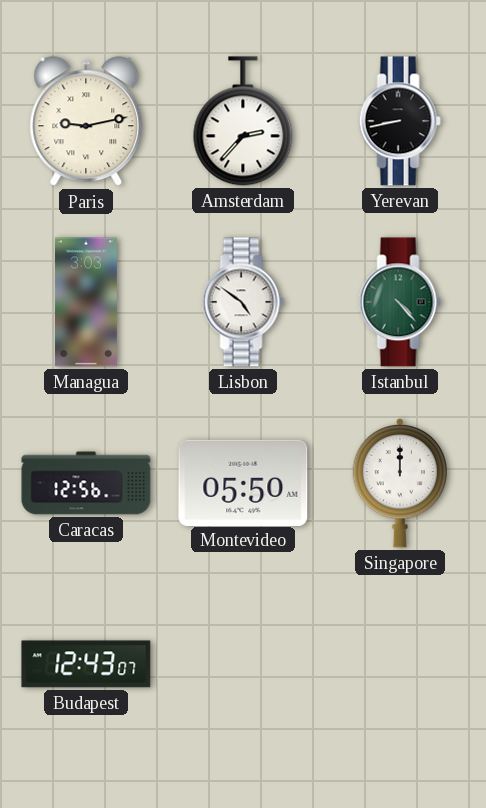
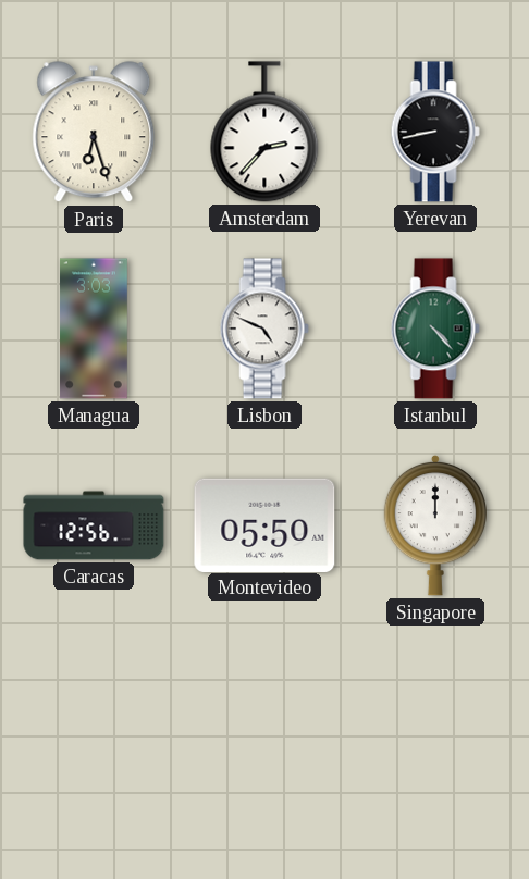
Paris: 9:13 -> 6:27
Lisbon: 4:51 -> 4:49
Budapest: 12:43 -> none
